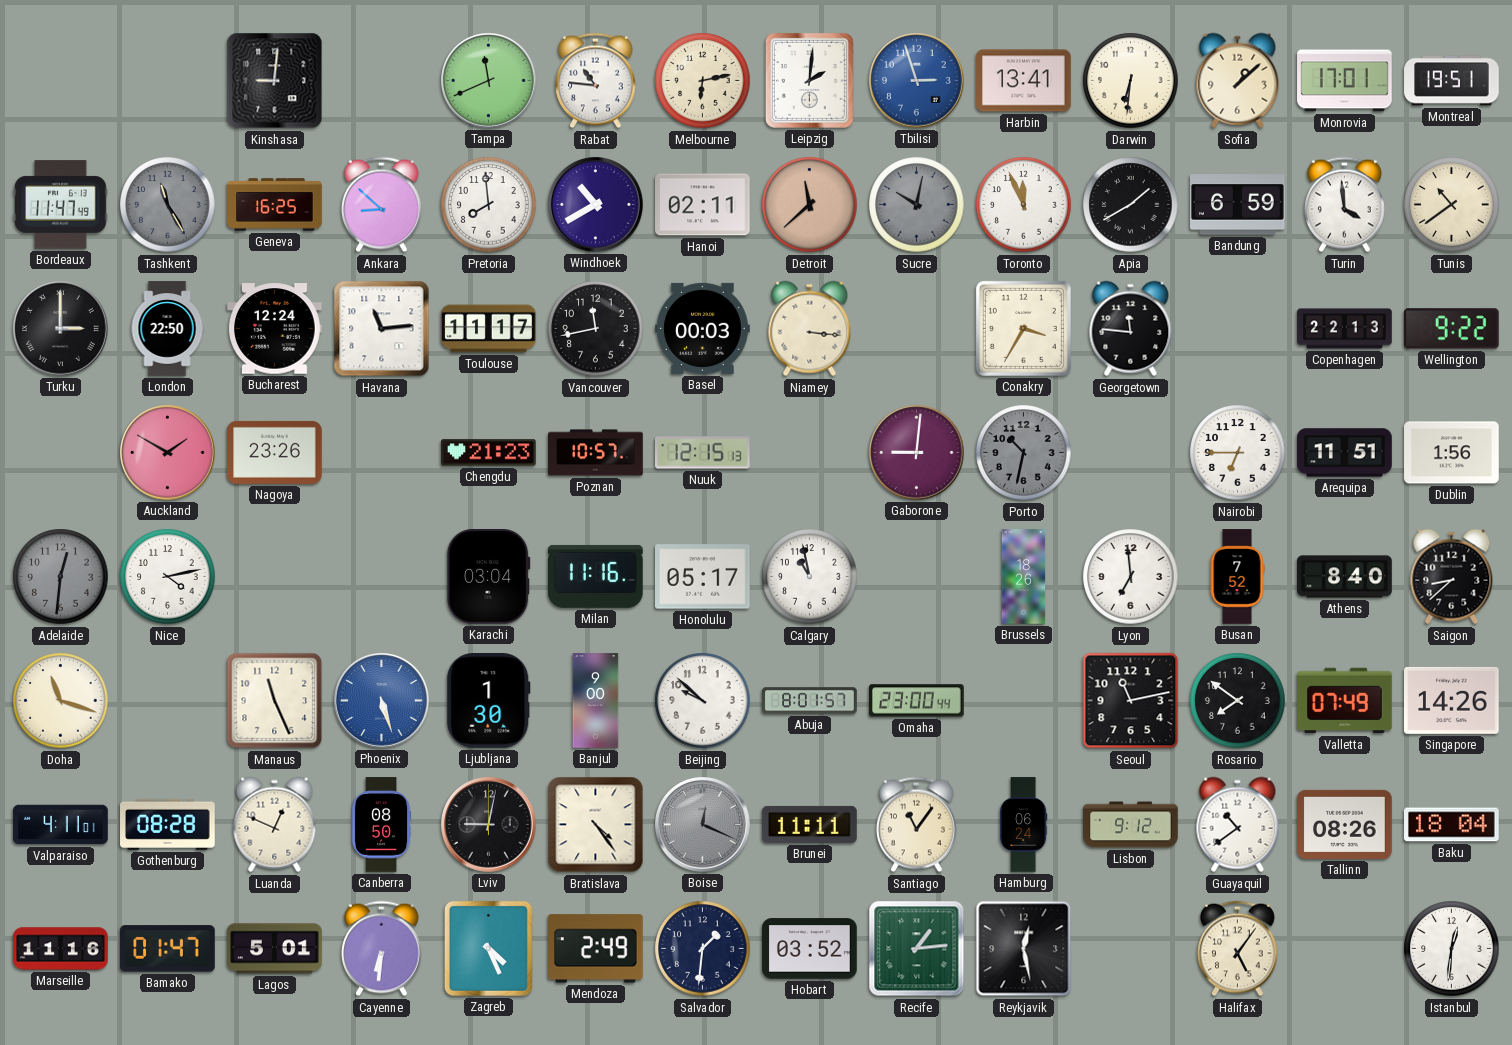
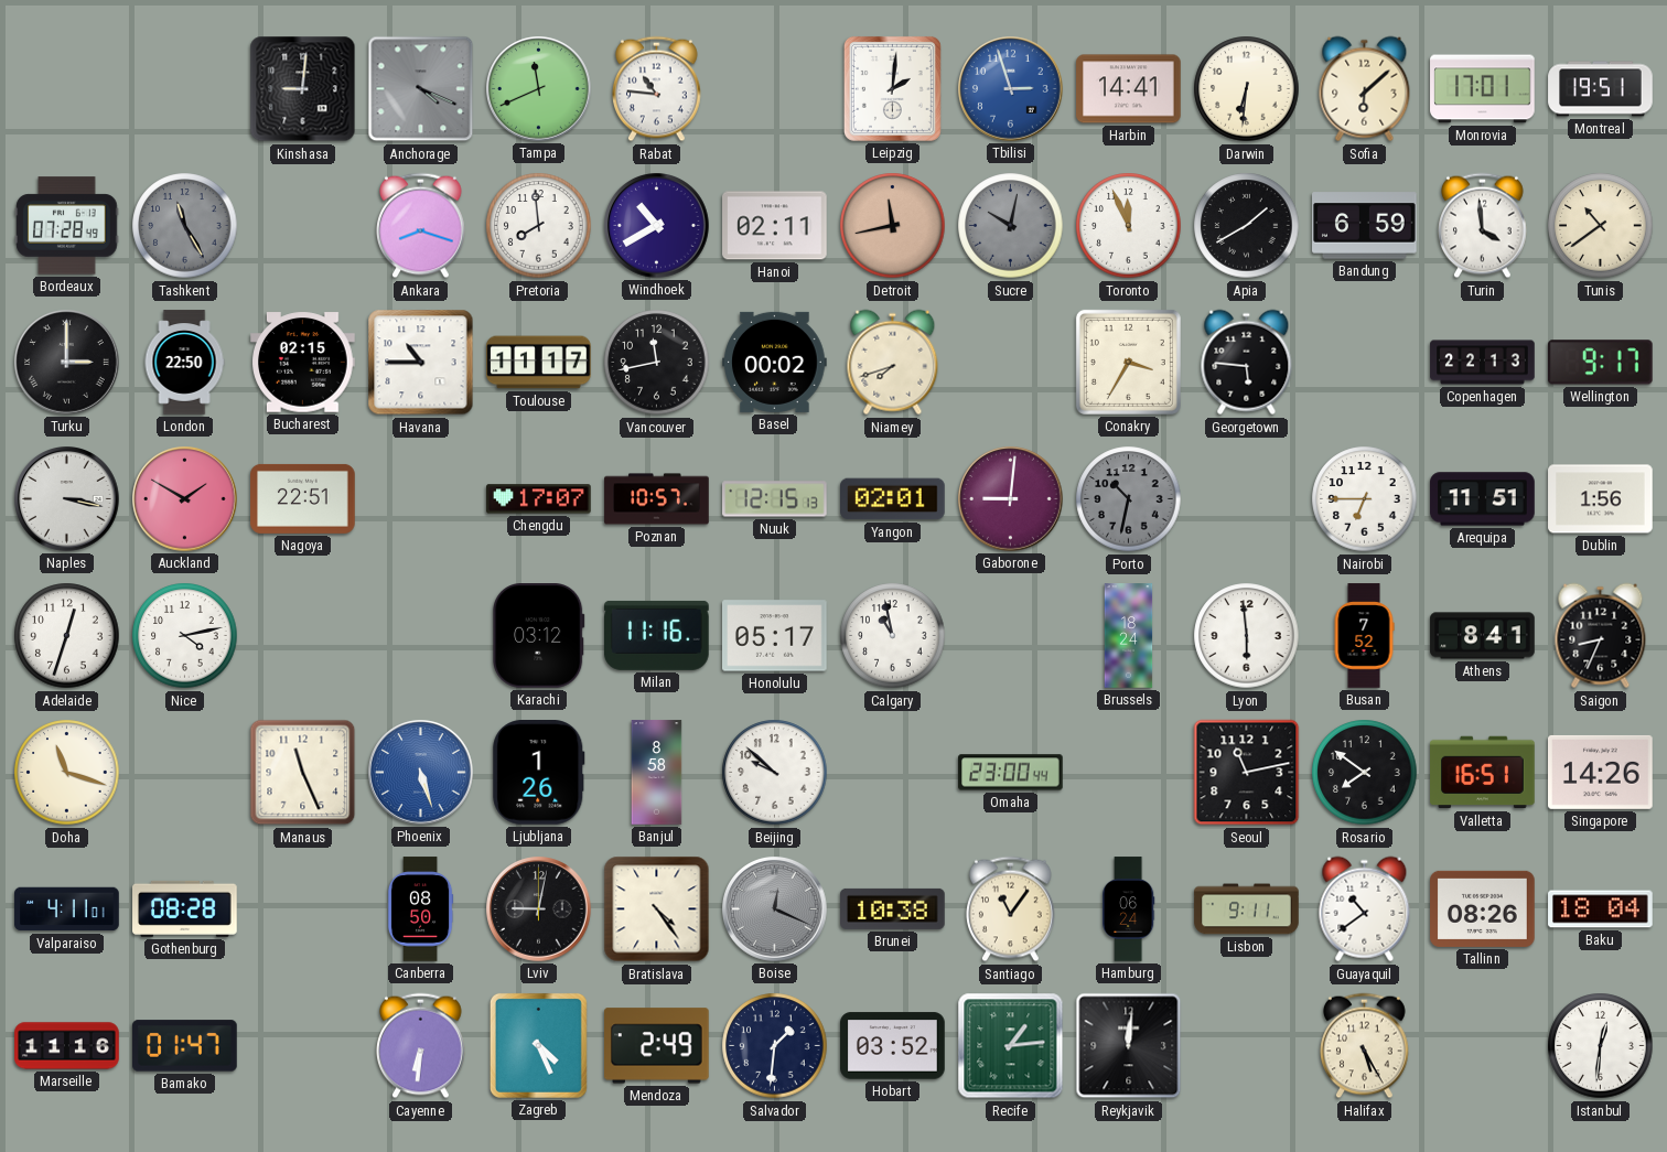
Anchorage: none -> 4:19
Melbourne: 6:13 -> none
Harbin: 13:41 -> 14:41
Sofia: 1:08 -> 6:08
Bordeaux: 11:47 -> 07:28
Geneva: 16:25 -> none
Ankara: 8:52 -> 8:18
Detroit: 11:38 -> 11:43
Bucharest: 12:24 -> 02:15
Havana: 11:14 -> 10:45
Basel: 00:03 -> 00:02
Niamey: 3:16 -> 7:42
Georgetown: 11:46 -> 5:46
Wellington: 9:22 -> 9:17
Naples: none -> 3:17
Nagoya: 23:26 -> 22:51
Chengdu: 21:23 -> 17:07
Yangon: none -> 02:01
Adelaide: 12:31 -> 12:33
Adelaide dial: grey -> white
Karachi: 03:04 -> 03:12
Brussels: 18:26 -> 18:24
Lyon: 6:59 -> 5:59
Athens: 8:40 -> 8:41
Saigon: 8:38 -> 8:34
Ljubljana: 1:30 -> 1:26
Banjul: 9:00 -> 8:58
Abuja: 8:01 -> none
Valletta: 07:49 -> 16:51
Luanda: 12:49 -> none
Brunei: 11:11 -> 10:38
Lisbon: 9:12 -> 9:11
Lagos: 5:01 -> none
Reykjavik: 12:28 -> 12:01
Halifax: 5:06 -> 5:25
